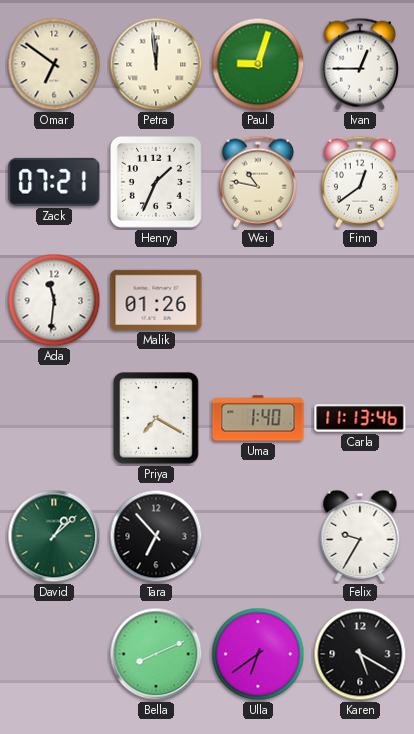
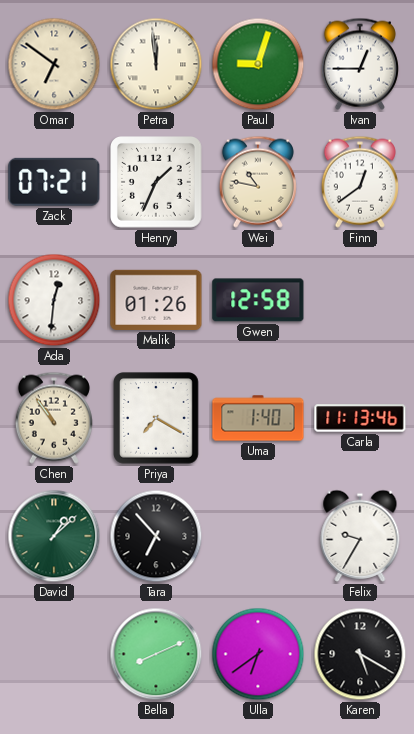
Ada: 11:31 -> 12:31
Gwen: none -> 12:58
Chen: none -> 10:54
